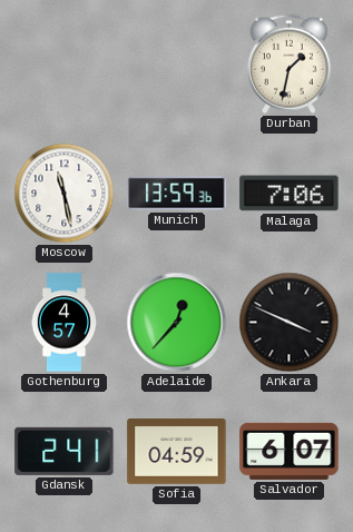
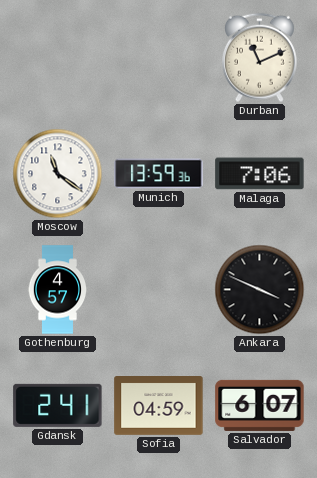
Durban: 1:32 -> 11:11
Moscow: 11:28 -> 11:21
Adelaide: 12:37 -> none
